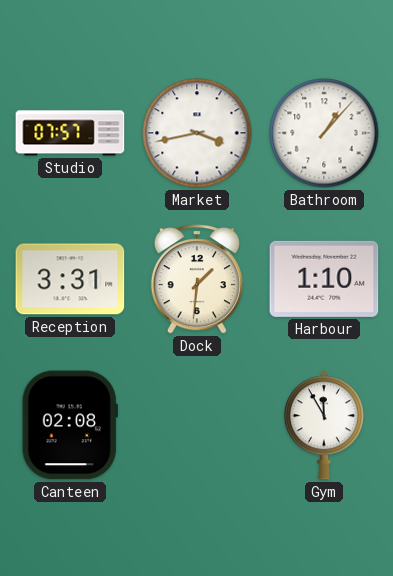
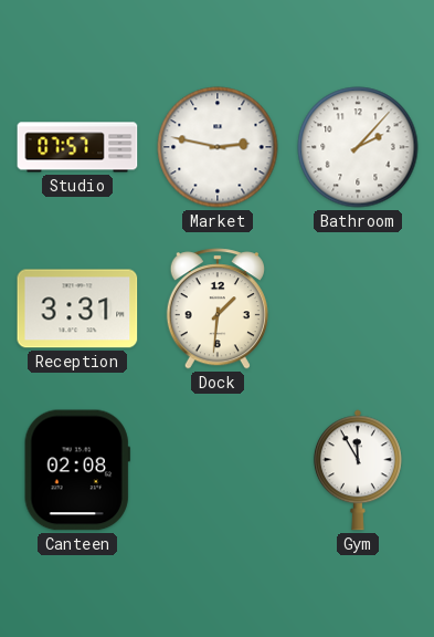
Market: 3:43 -> 2:47
Bathroom: 1:07 -> 2:07
Harbour: 1:10 -> none
